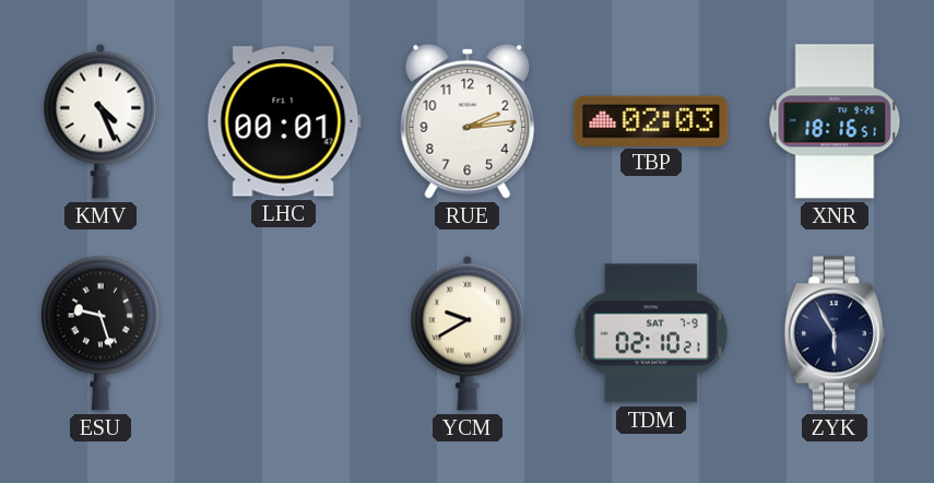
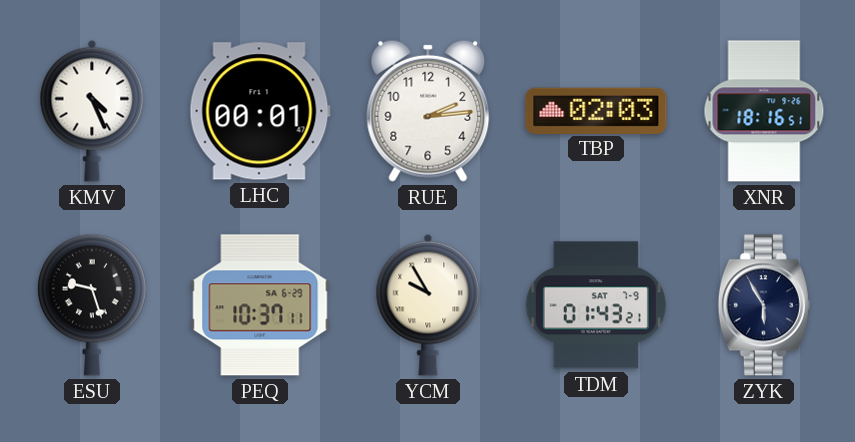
PEQ: none -> 10:37
YCM: 9:40 -> 9:55
TDM: 02:10 -> 01:43
